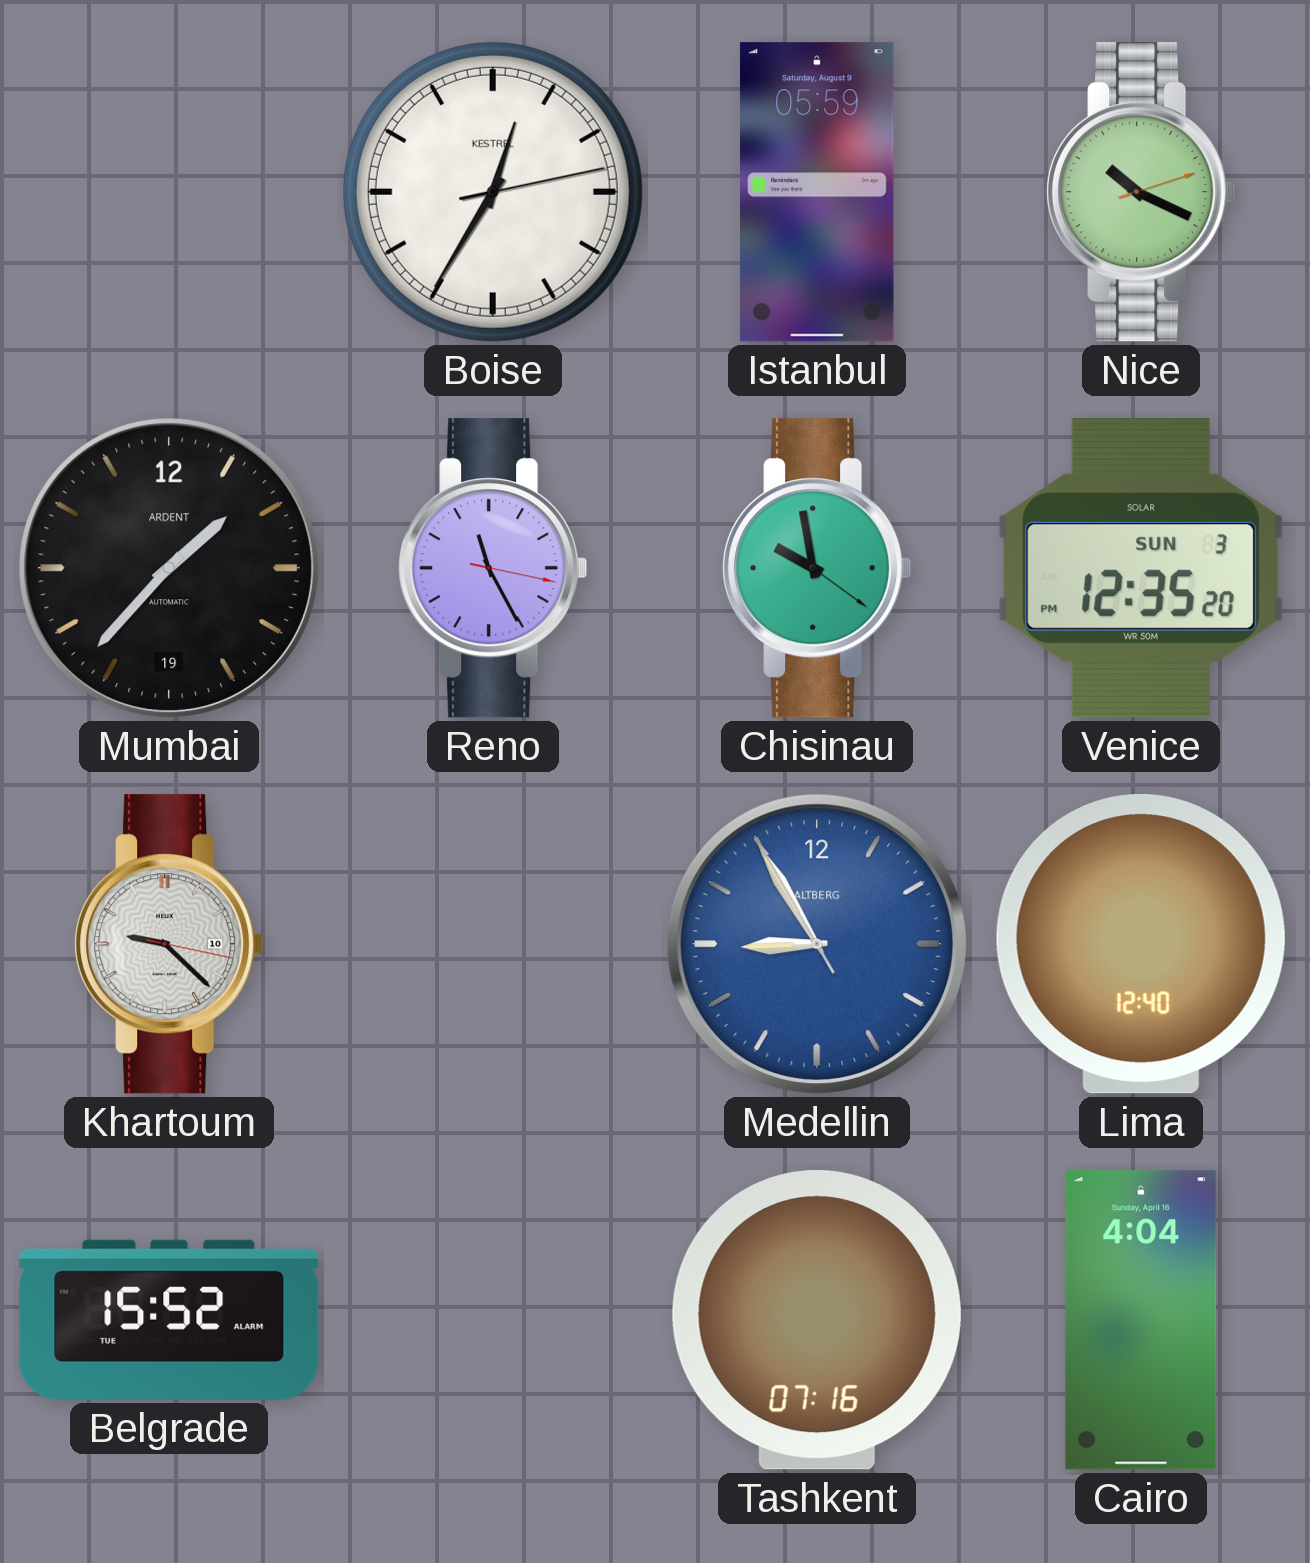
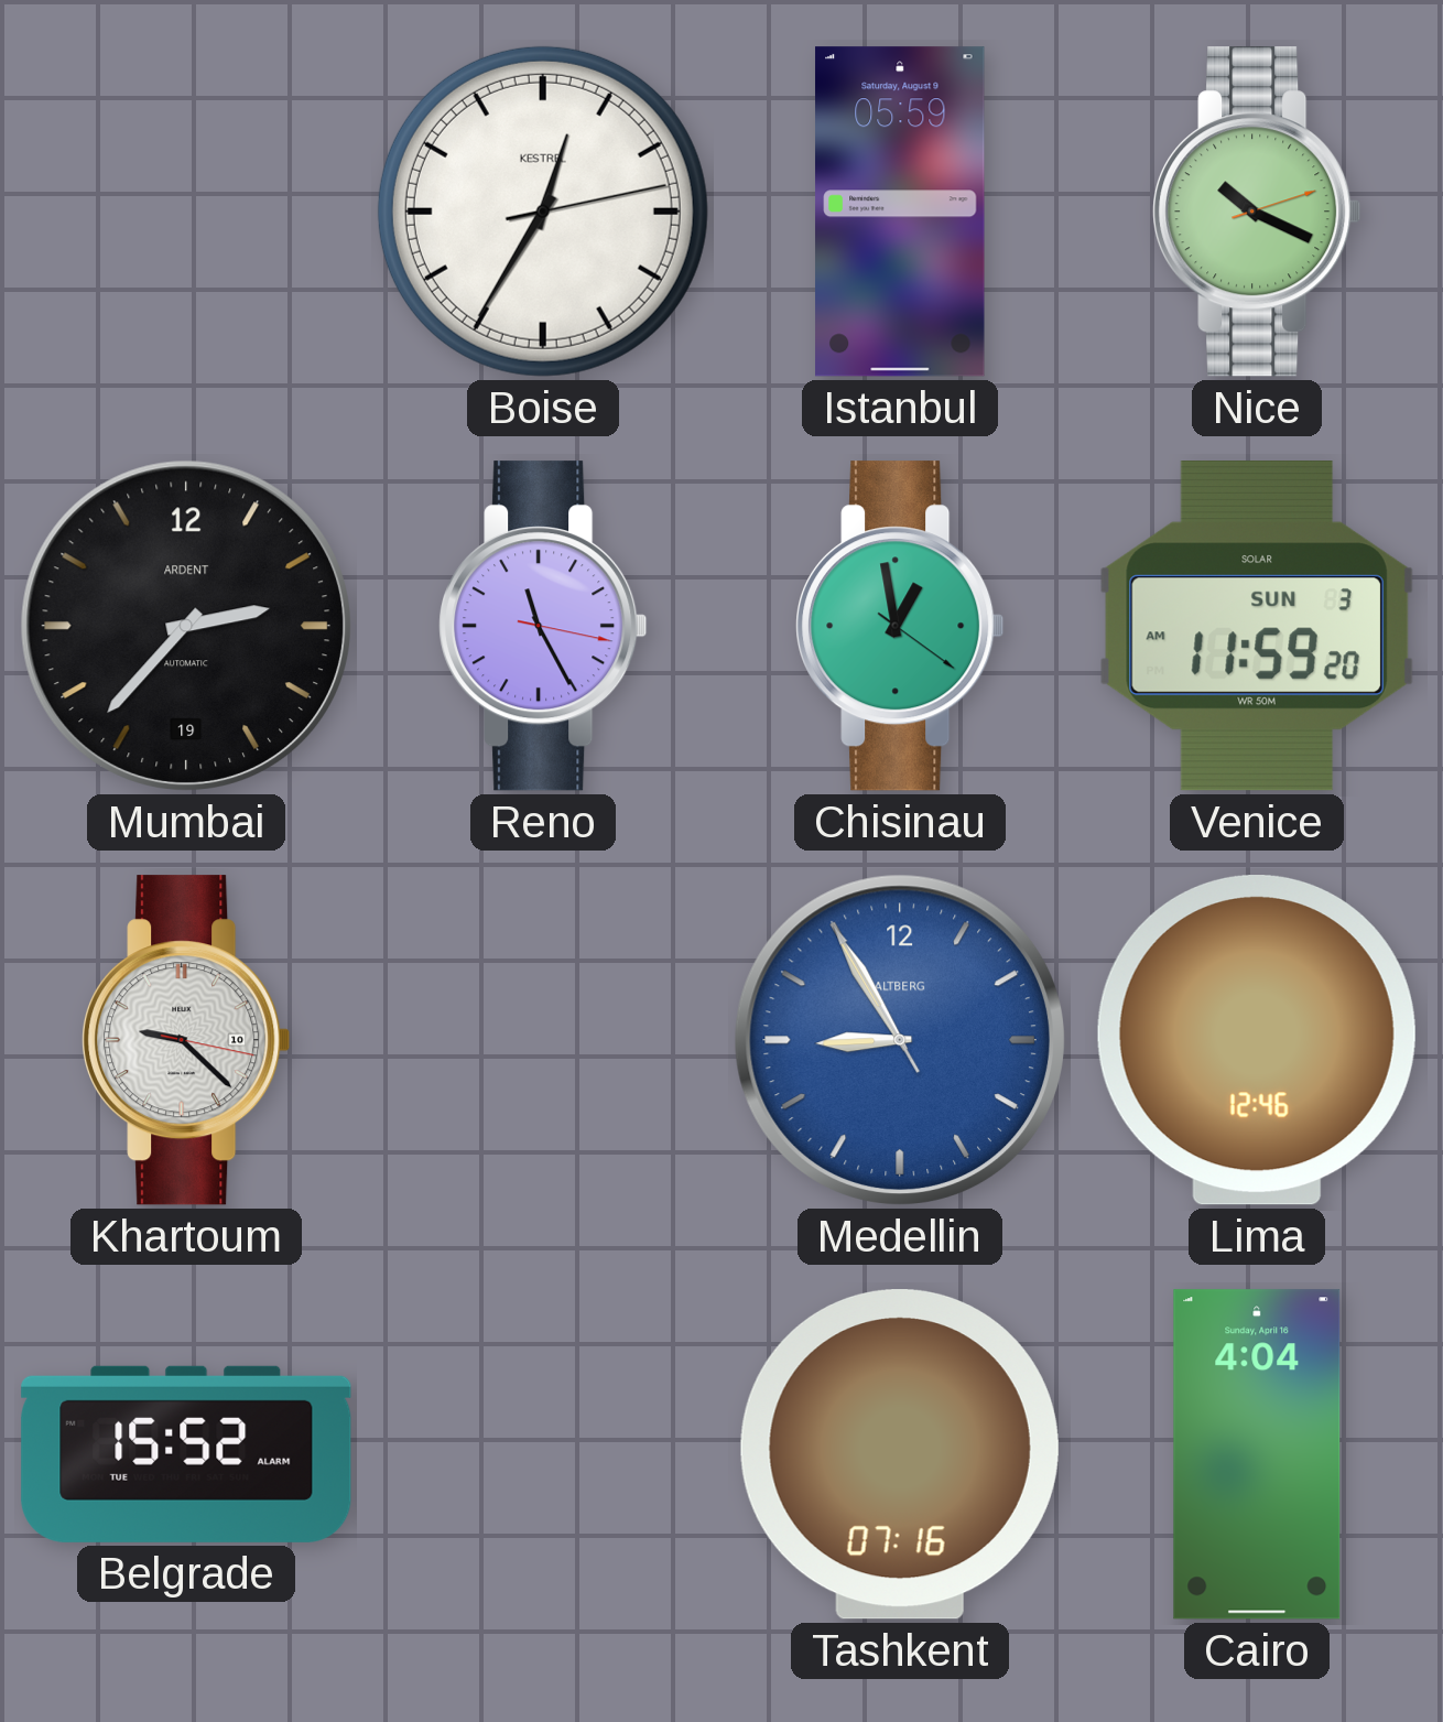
Mumbai: 1:37 -> 2:37
Chisinau: 9:58 -> 12:58
Venice: 12:35 -> 11:59
Lima: 12:40 -> 12:46
